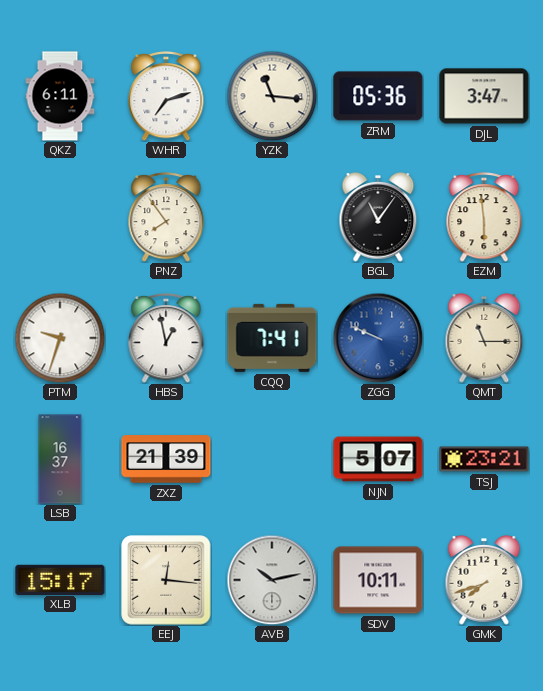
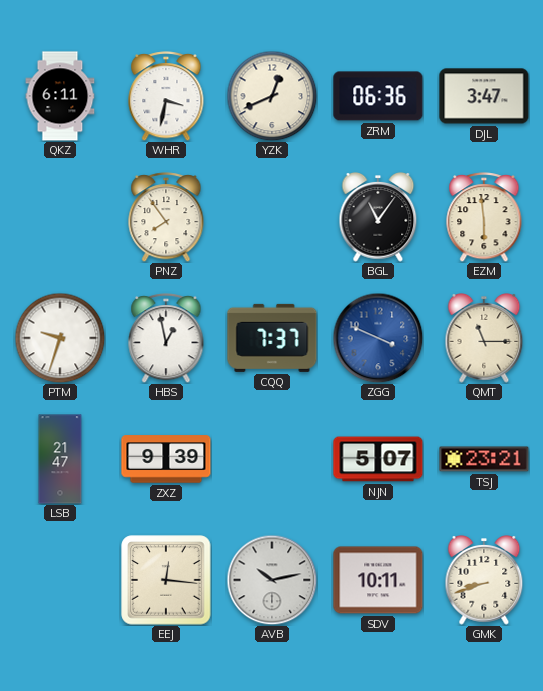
WHR: 7:12 -> 3:32
YZK: 11:16 -> 12:41
ZRM: 05:36 -> 06:36
CQQ: 7:41 -> 7:37
ZGG: 9:49 -> 3:49
LSB: 16:37 -> 21:47
ZXZ: 21:39 -> 9:39
XLB: 15:17 -> none
GMK: 7:42 -> 8:42
